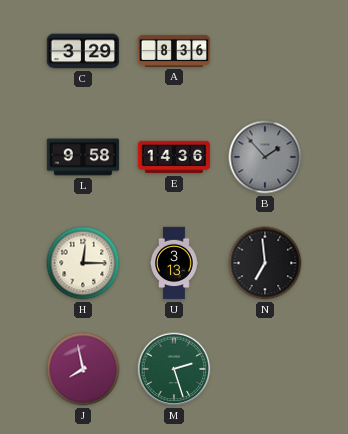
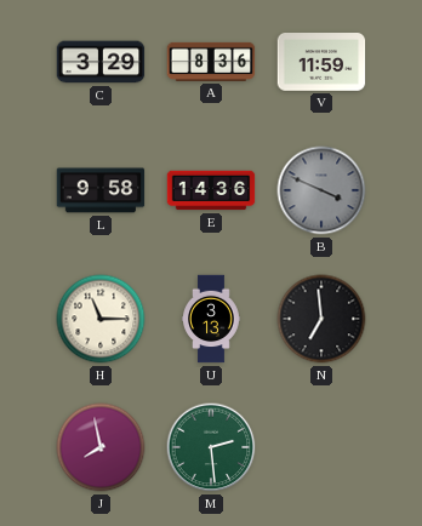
V: none -> 11:59
B: 1:53 -> 3:49
H: 12:15 -> 11:15
M: 2:27 -> 2:29
